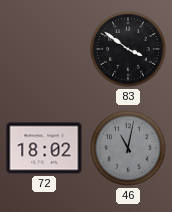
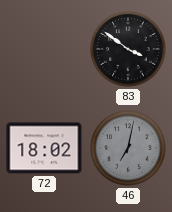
46: 11:02 -> 7:02
